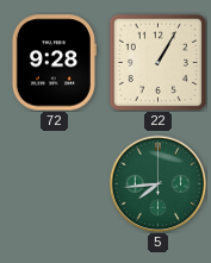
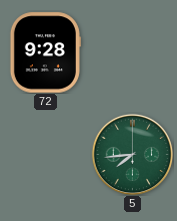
22: 1:05 -> none
